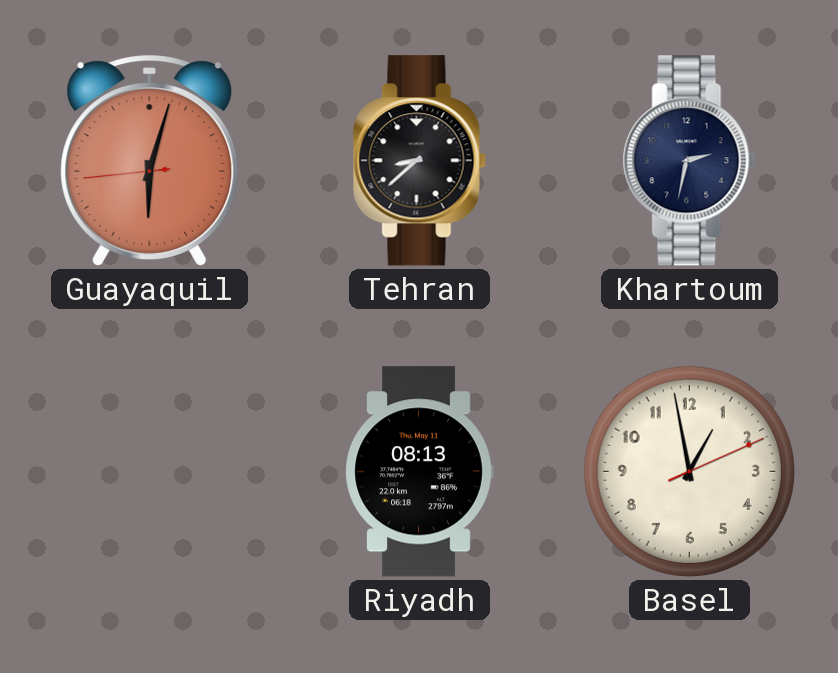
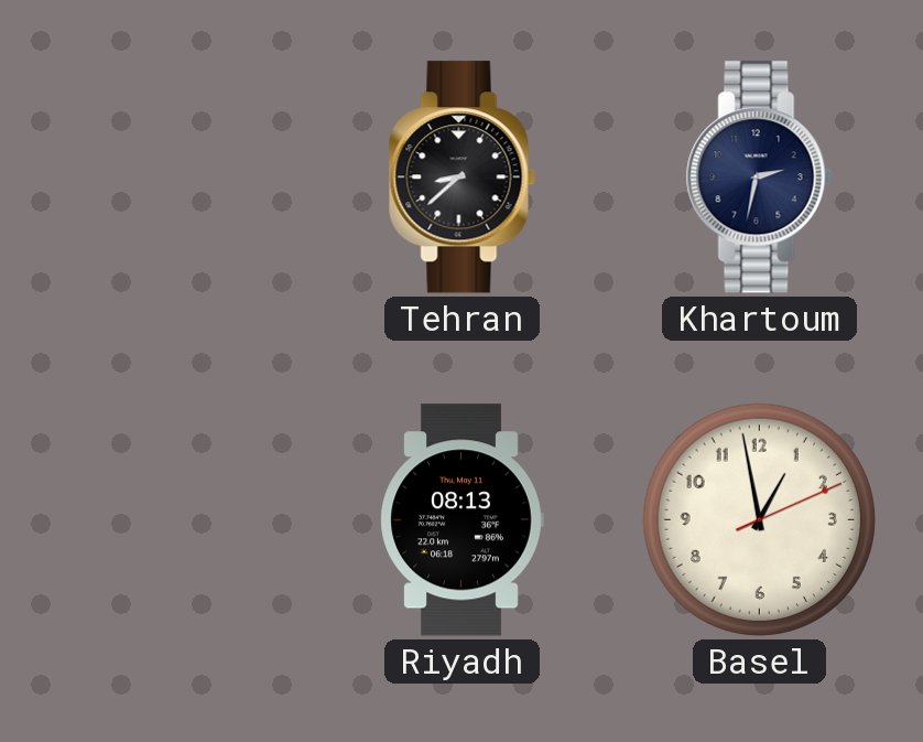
Guayaquil: 6:02 -> none
